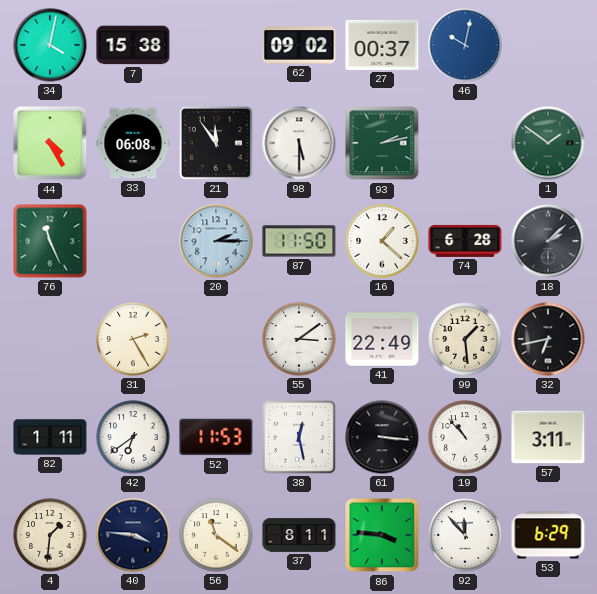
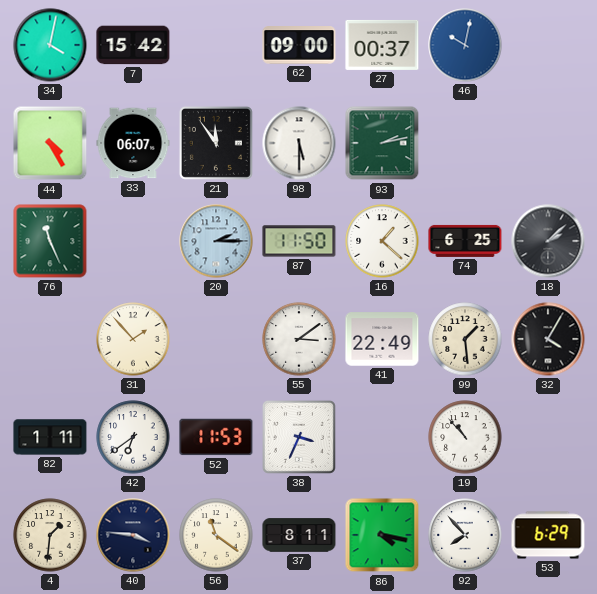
7: 15:38 -> 15:42
62: 09:02 -> 09:00
33: 06:08 -> 06:07
1: 1:51 -> none
74: 6:28 -> 6:25
31: 2:25 -> 1:53
32: 6:43 -> 4:05
38: 12:28 -> 3:34
61: 3:16 -> none
57: 3:11 -> none
86: 3:46 -> 4:17
92: 11:53 -> 7:53
